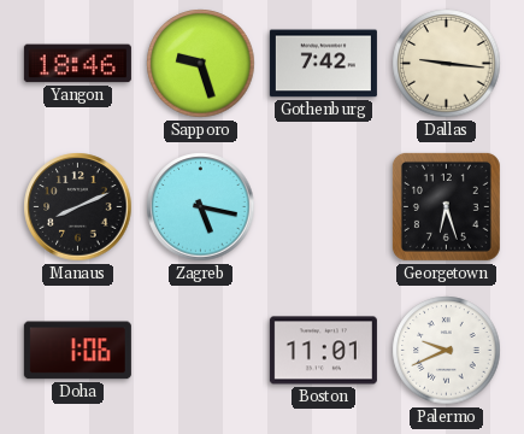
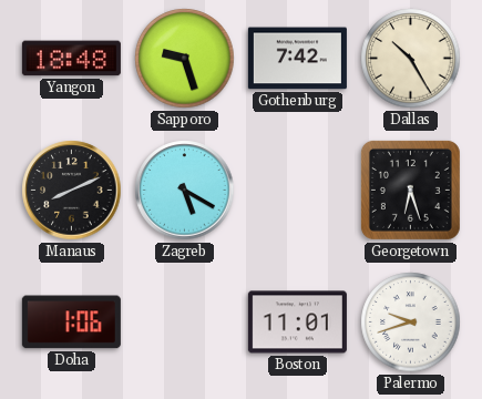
Yangon: 18:46 -> 18:48
Dallas: 9:16 -> 10:25
Zagreb: 5:17 -> 5:20
Palermo: 9:41 -> 9:42
